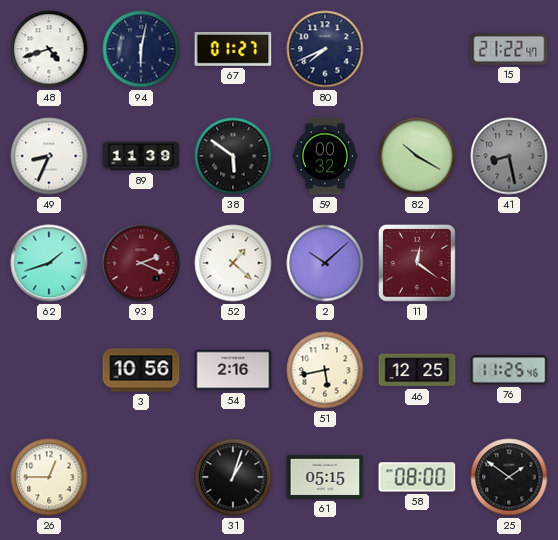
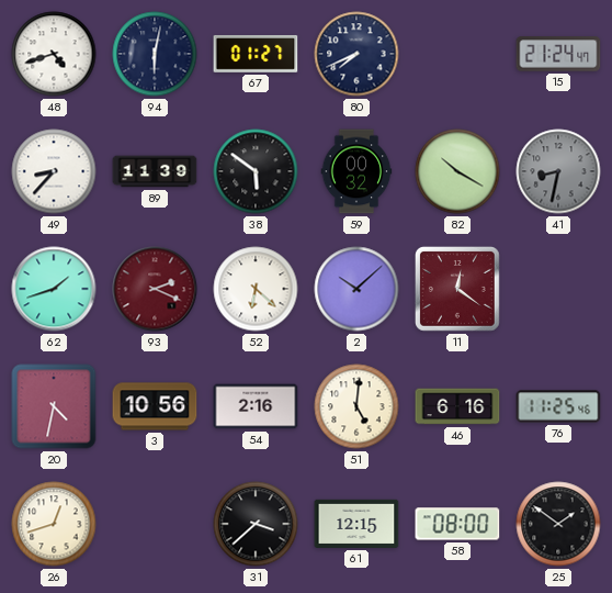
15: 21:22 -> 21:24
49: 8:34 -> 8:37
41: 8:28 -> 8:32
52: 1:22 -> 6:22
20: none -> 4:32
51: 5:43 -> 5:01
46: 12:25 -> 6:16
26: 12:45 -> 12:42
31: 1:03 -> 3:38
61: 05:15 -> 12:15
